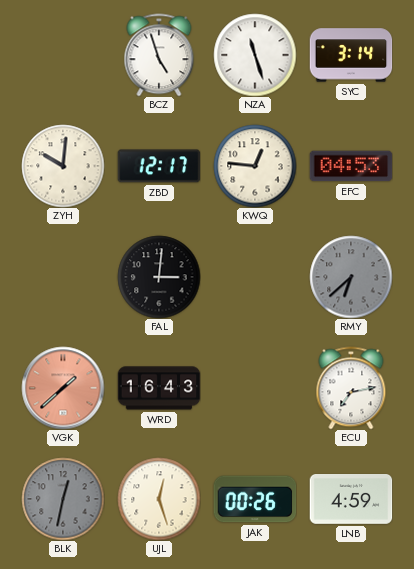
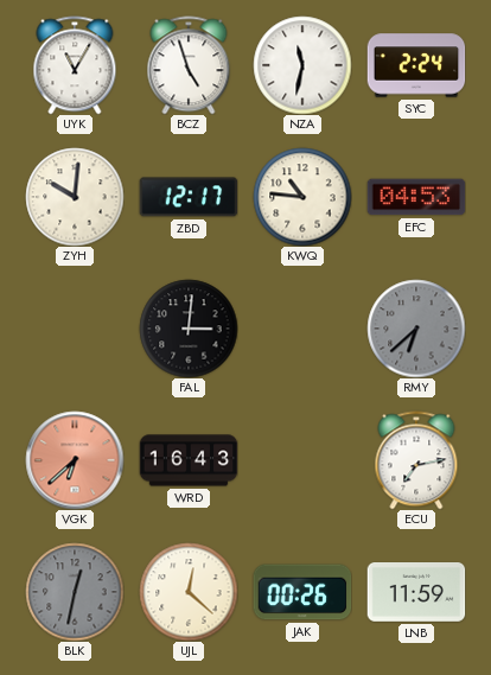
UYK: none -> 11:05
NZA: 11:27 -> 11:32
SYC: 3:14 -> 2:24
KWQ: 12:46 -> 10:46
VGK: 1:38 -> 6:38
UJL: 12:27 -> 12:22
LNB: 4:59 -> 11:59
